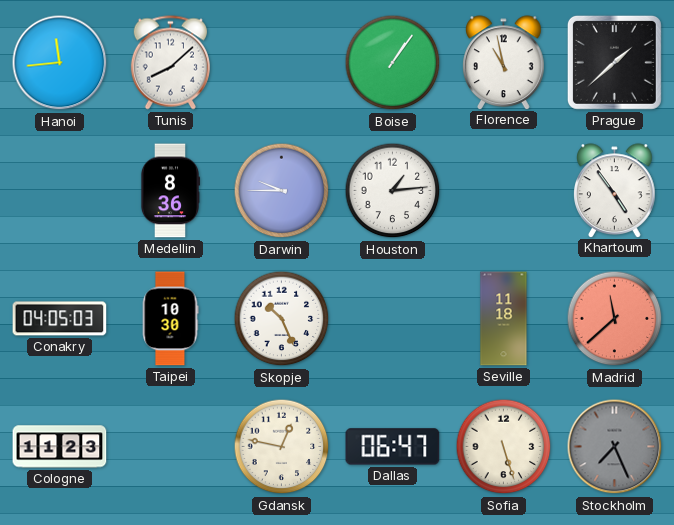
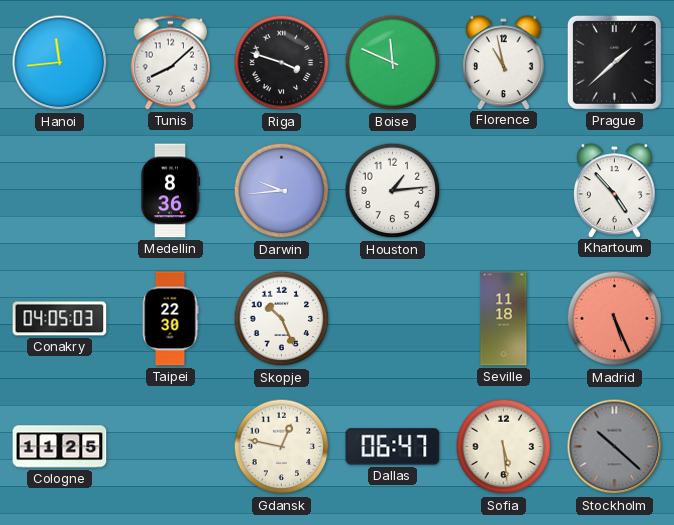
Riga: none -> 3:48
Boise: 1:06 -> 11:49
Darwin: 9:45 -> 9:44
Khartoum: 4:54 -> 4:53
Taipei: 10:30 -> 22:30
Madrid: 11:38 -> 5:26
Cologne: 11:23 -> 11:25
Sofia: 5:27 -> 5:29
Stockholm: 7:26 -> 10:22
